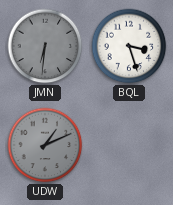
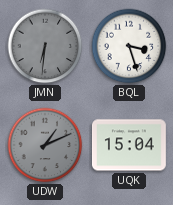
UQK: none -> 15:04
